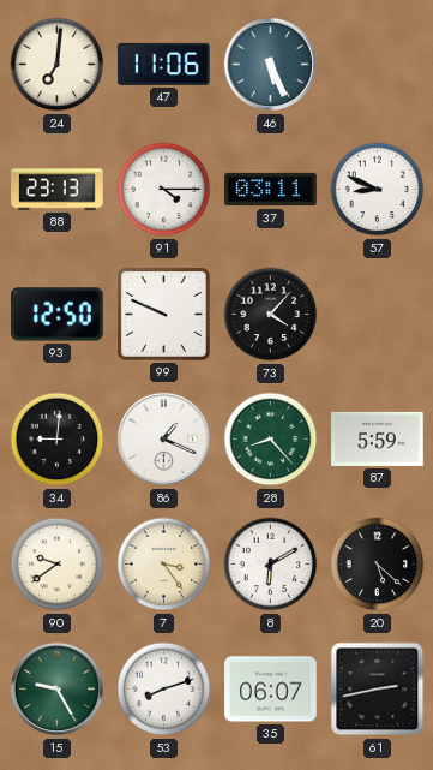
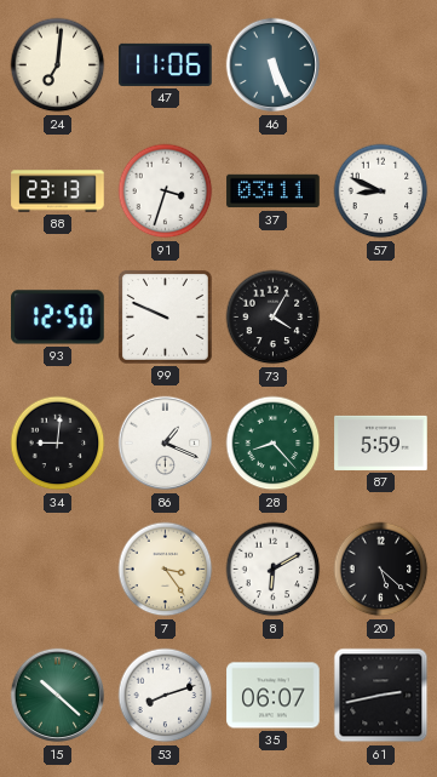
91: 4:15 -> 3:33
73: 4:07 -> 4:05
90: 9:39 -> none
15: 9:25 -> 10:22
